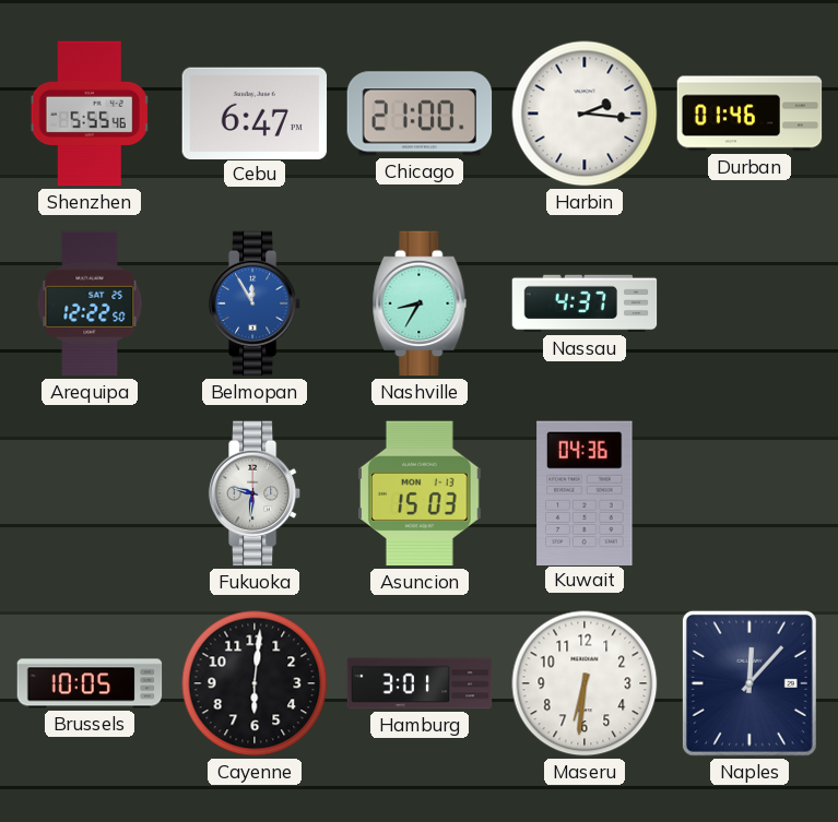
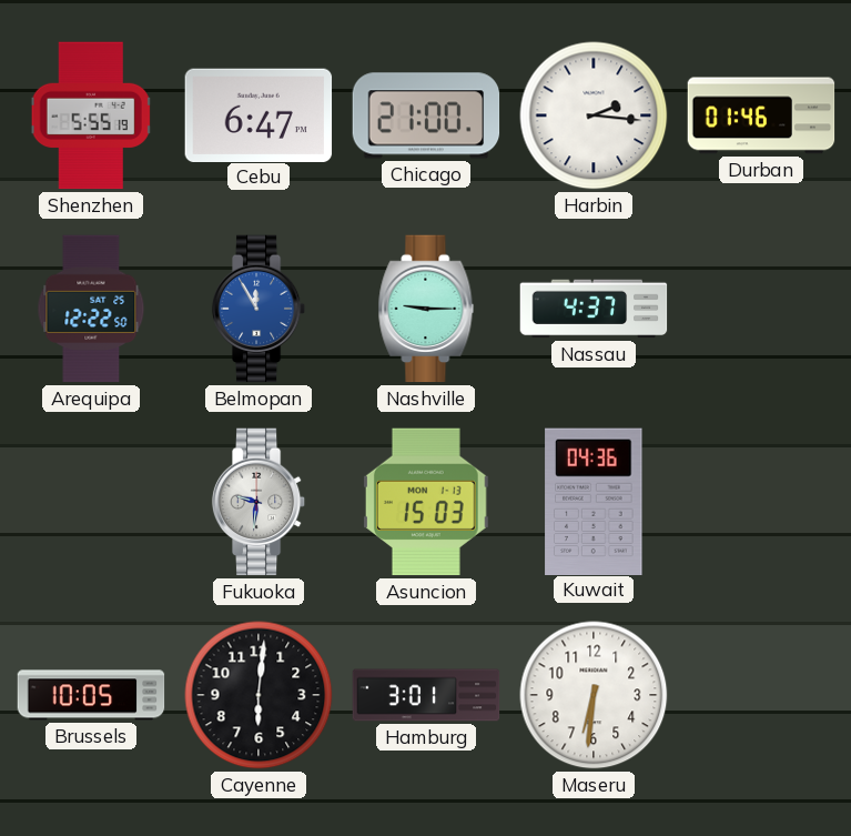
Shenzhen: 5:55:46 -> 5:55:19
Nashville: 8:35 -> 9:15
Naples: 12:07 -> none
